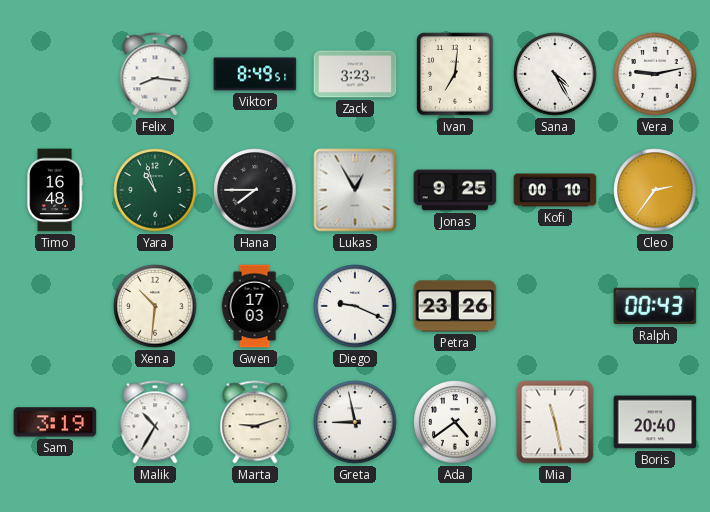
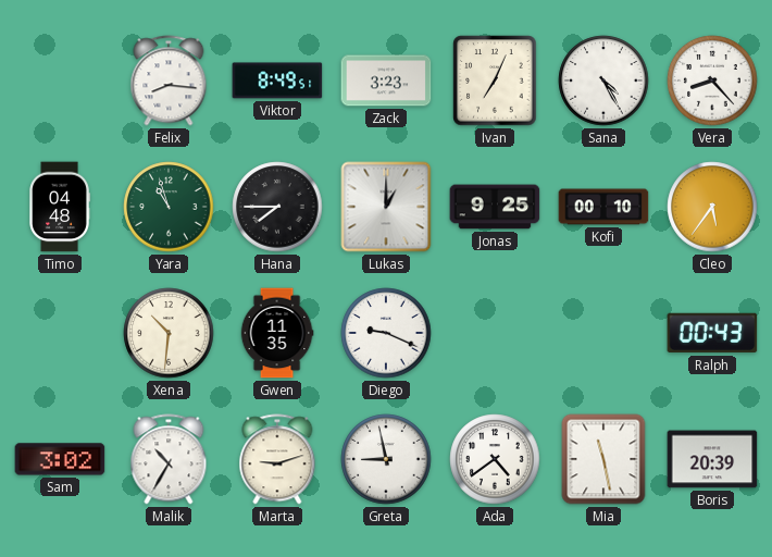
Ivan: 7:01 -> 7:04
Vera: 9:13 -> 8:23
Timo: 16:48 -> 04:48
Lukas: 12:55 -> 1:00
Cleo: 2:36 -> 5:36
Gwen: 17:03 -> 11:35
Petra: 23:26 -> none
Sam: 3:19 -> 3:02
Boris: 20:40 -> 20:39
